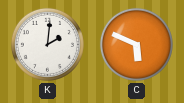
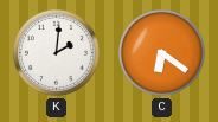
C: 5:49 -> 6:21
